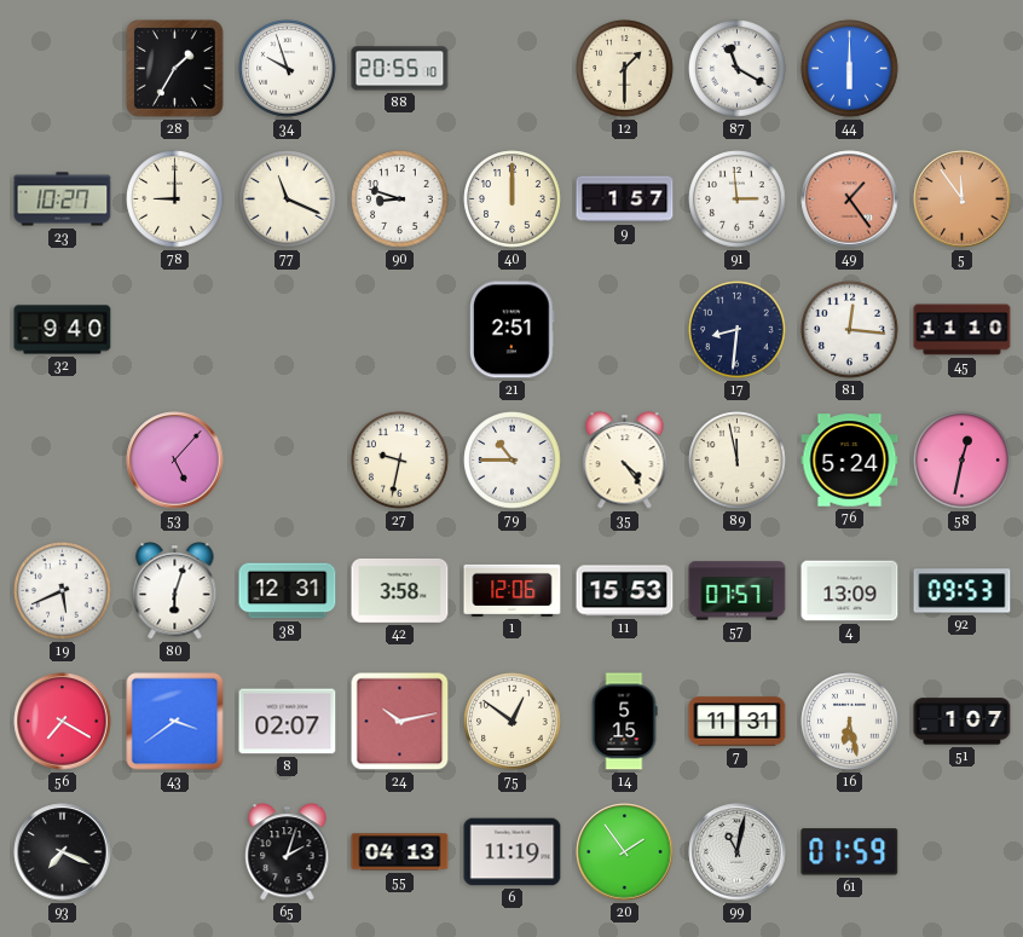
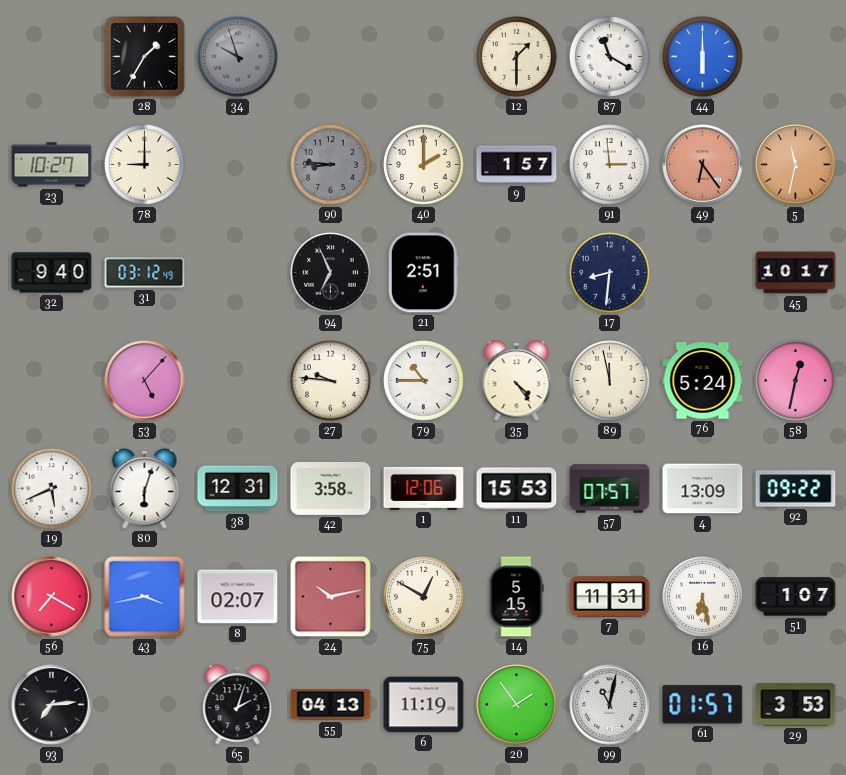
34 dial: white -> grey
88: 20:55 -> none
77: 11:19 -> none
90: 8:48 -> 8:46
90 dial: white -> grey
40: 12:00 -> 2:00
49: 1:24 -> 6:24
5: 11:54 -> 11:32
31: none -> 03:12
94: none -> 6:56
81: 12:16 -> none
45: 11:10 -> 10:17
27: 9:32 -> 9:46
92: 09:53 -> 09:22
43: 3:39 -> 3:43
75: 12:51 -> 12:50
93: 7:19 -> 7:14
61: 01:59 -> 01:57
29: none -> 3:53
